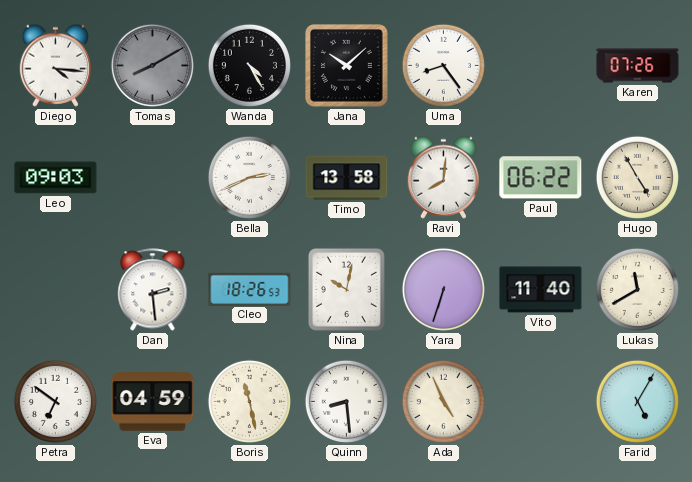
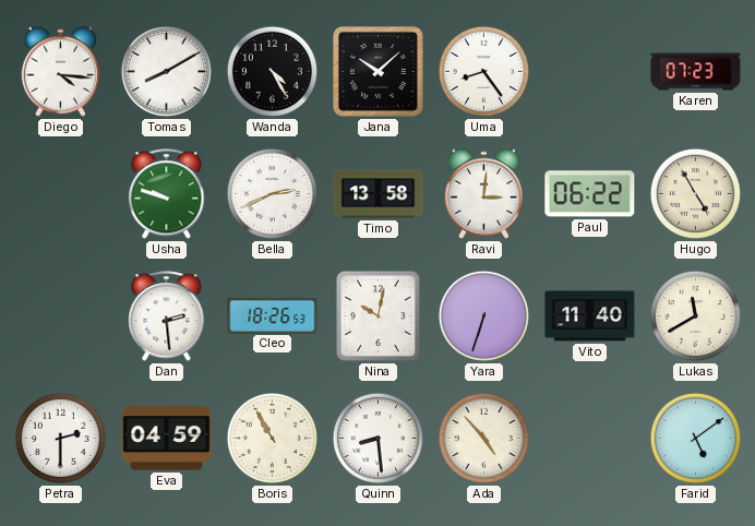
Tomas dial: grey -> white
Karen: 07:26 -> 07:23
Leo: 09:03 -> none
Usha: none -> 9:48
Ravi: 8:01 -> 3:01
Petra: 6:51 -> 2:30
Boris: 11:28 -> 10:55
Ada: 4:56 -> 4:53
Farid: 5:05 -> 5:09
